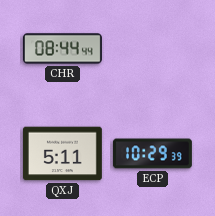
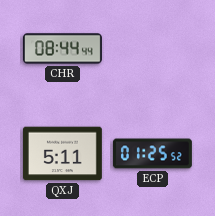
ECP: 10:29 -> 01:25
